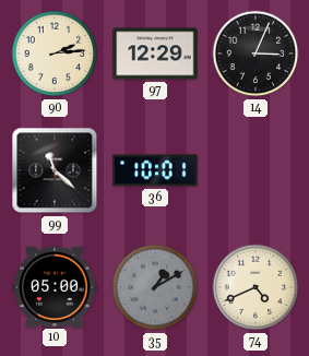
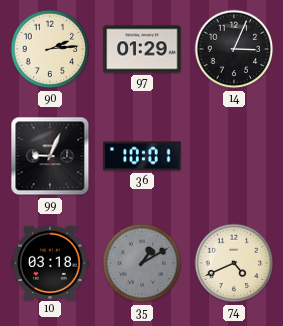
97: 12:29 -> 01:29
99: 11:22 -> 9:04
10: 05:00 -> 03:18
